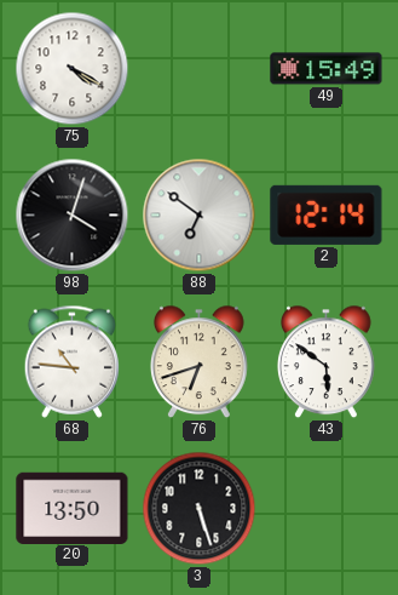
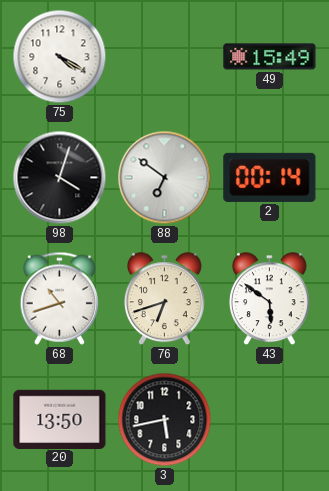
2: 12:14 -> 00:14
68: 10:46 -> 10:42
3: 5:27 -> 5:43
